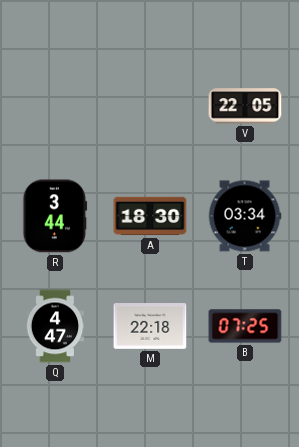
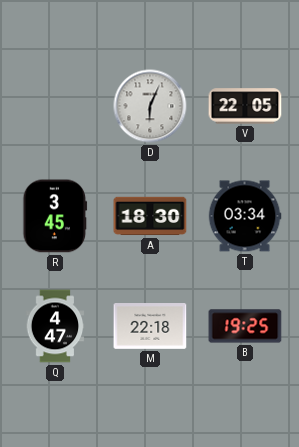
D: none -> 6:04
R: 3:44 -> 3:45
B: 07:25 -> 19:25
